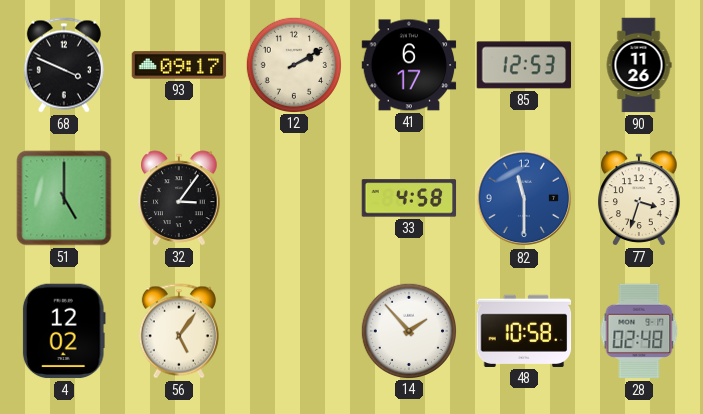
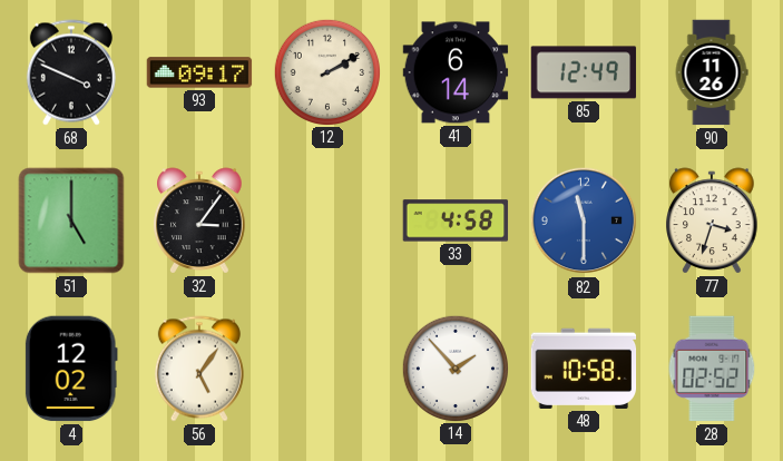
41: 6:17 -> 6:14
85: 12:53 -> 12:49
28: 02:48 -> 02:52
